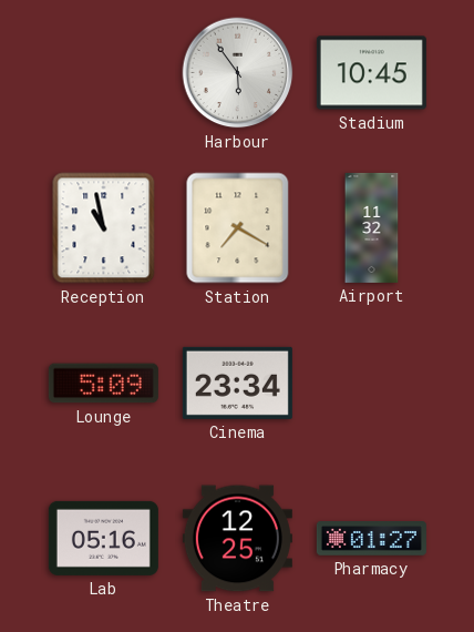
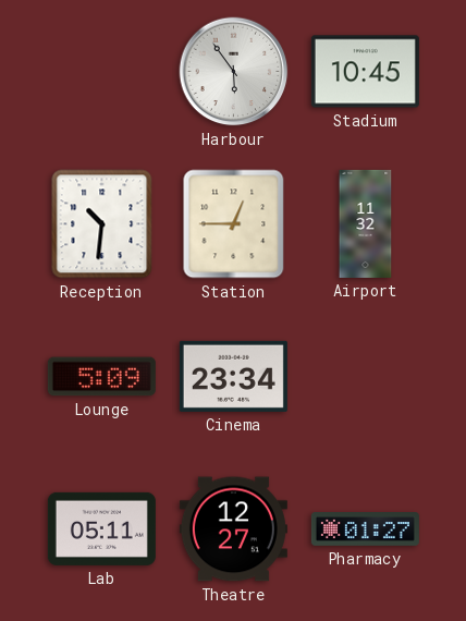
Reception: 10:58 -> 10:31
Station: 7:20 -> 12:45
Lab: 05:16 -> 05:11
Theatre: 12:25 -> 12:27
